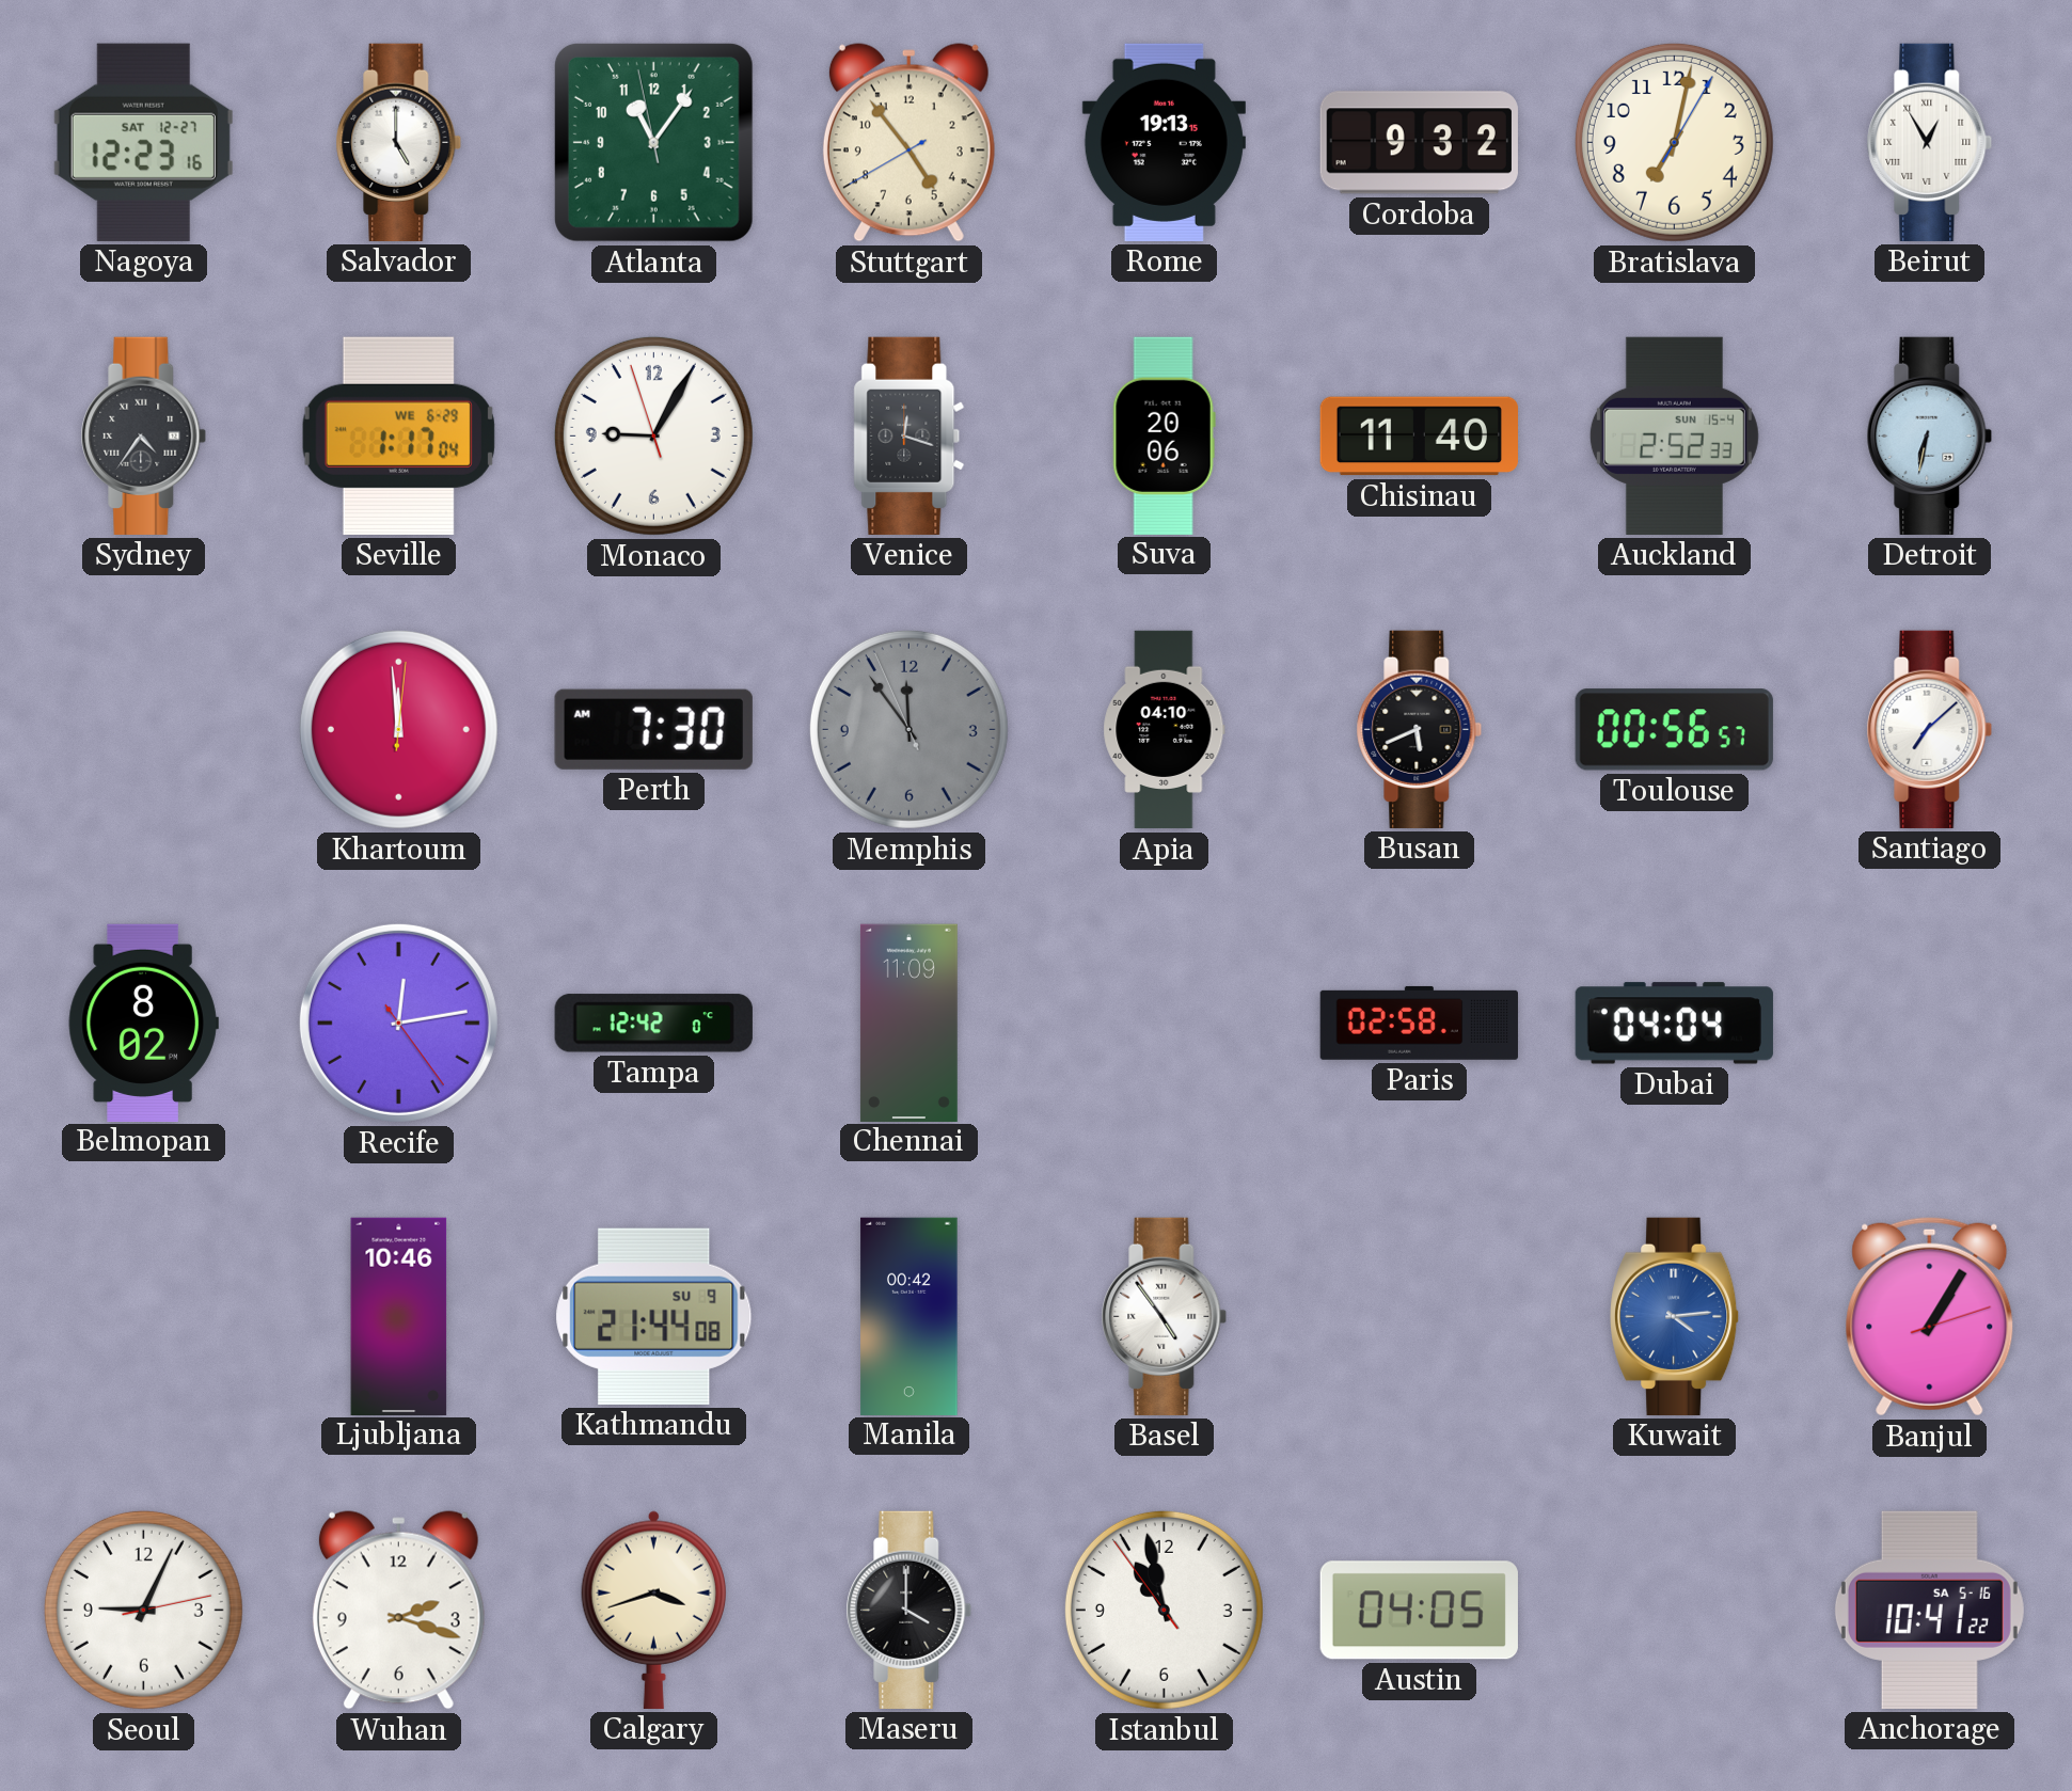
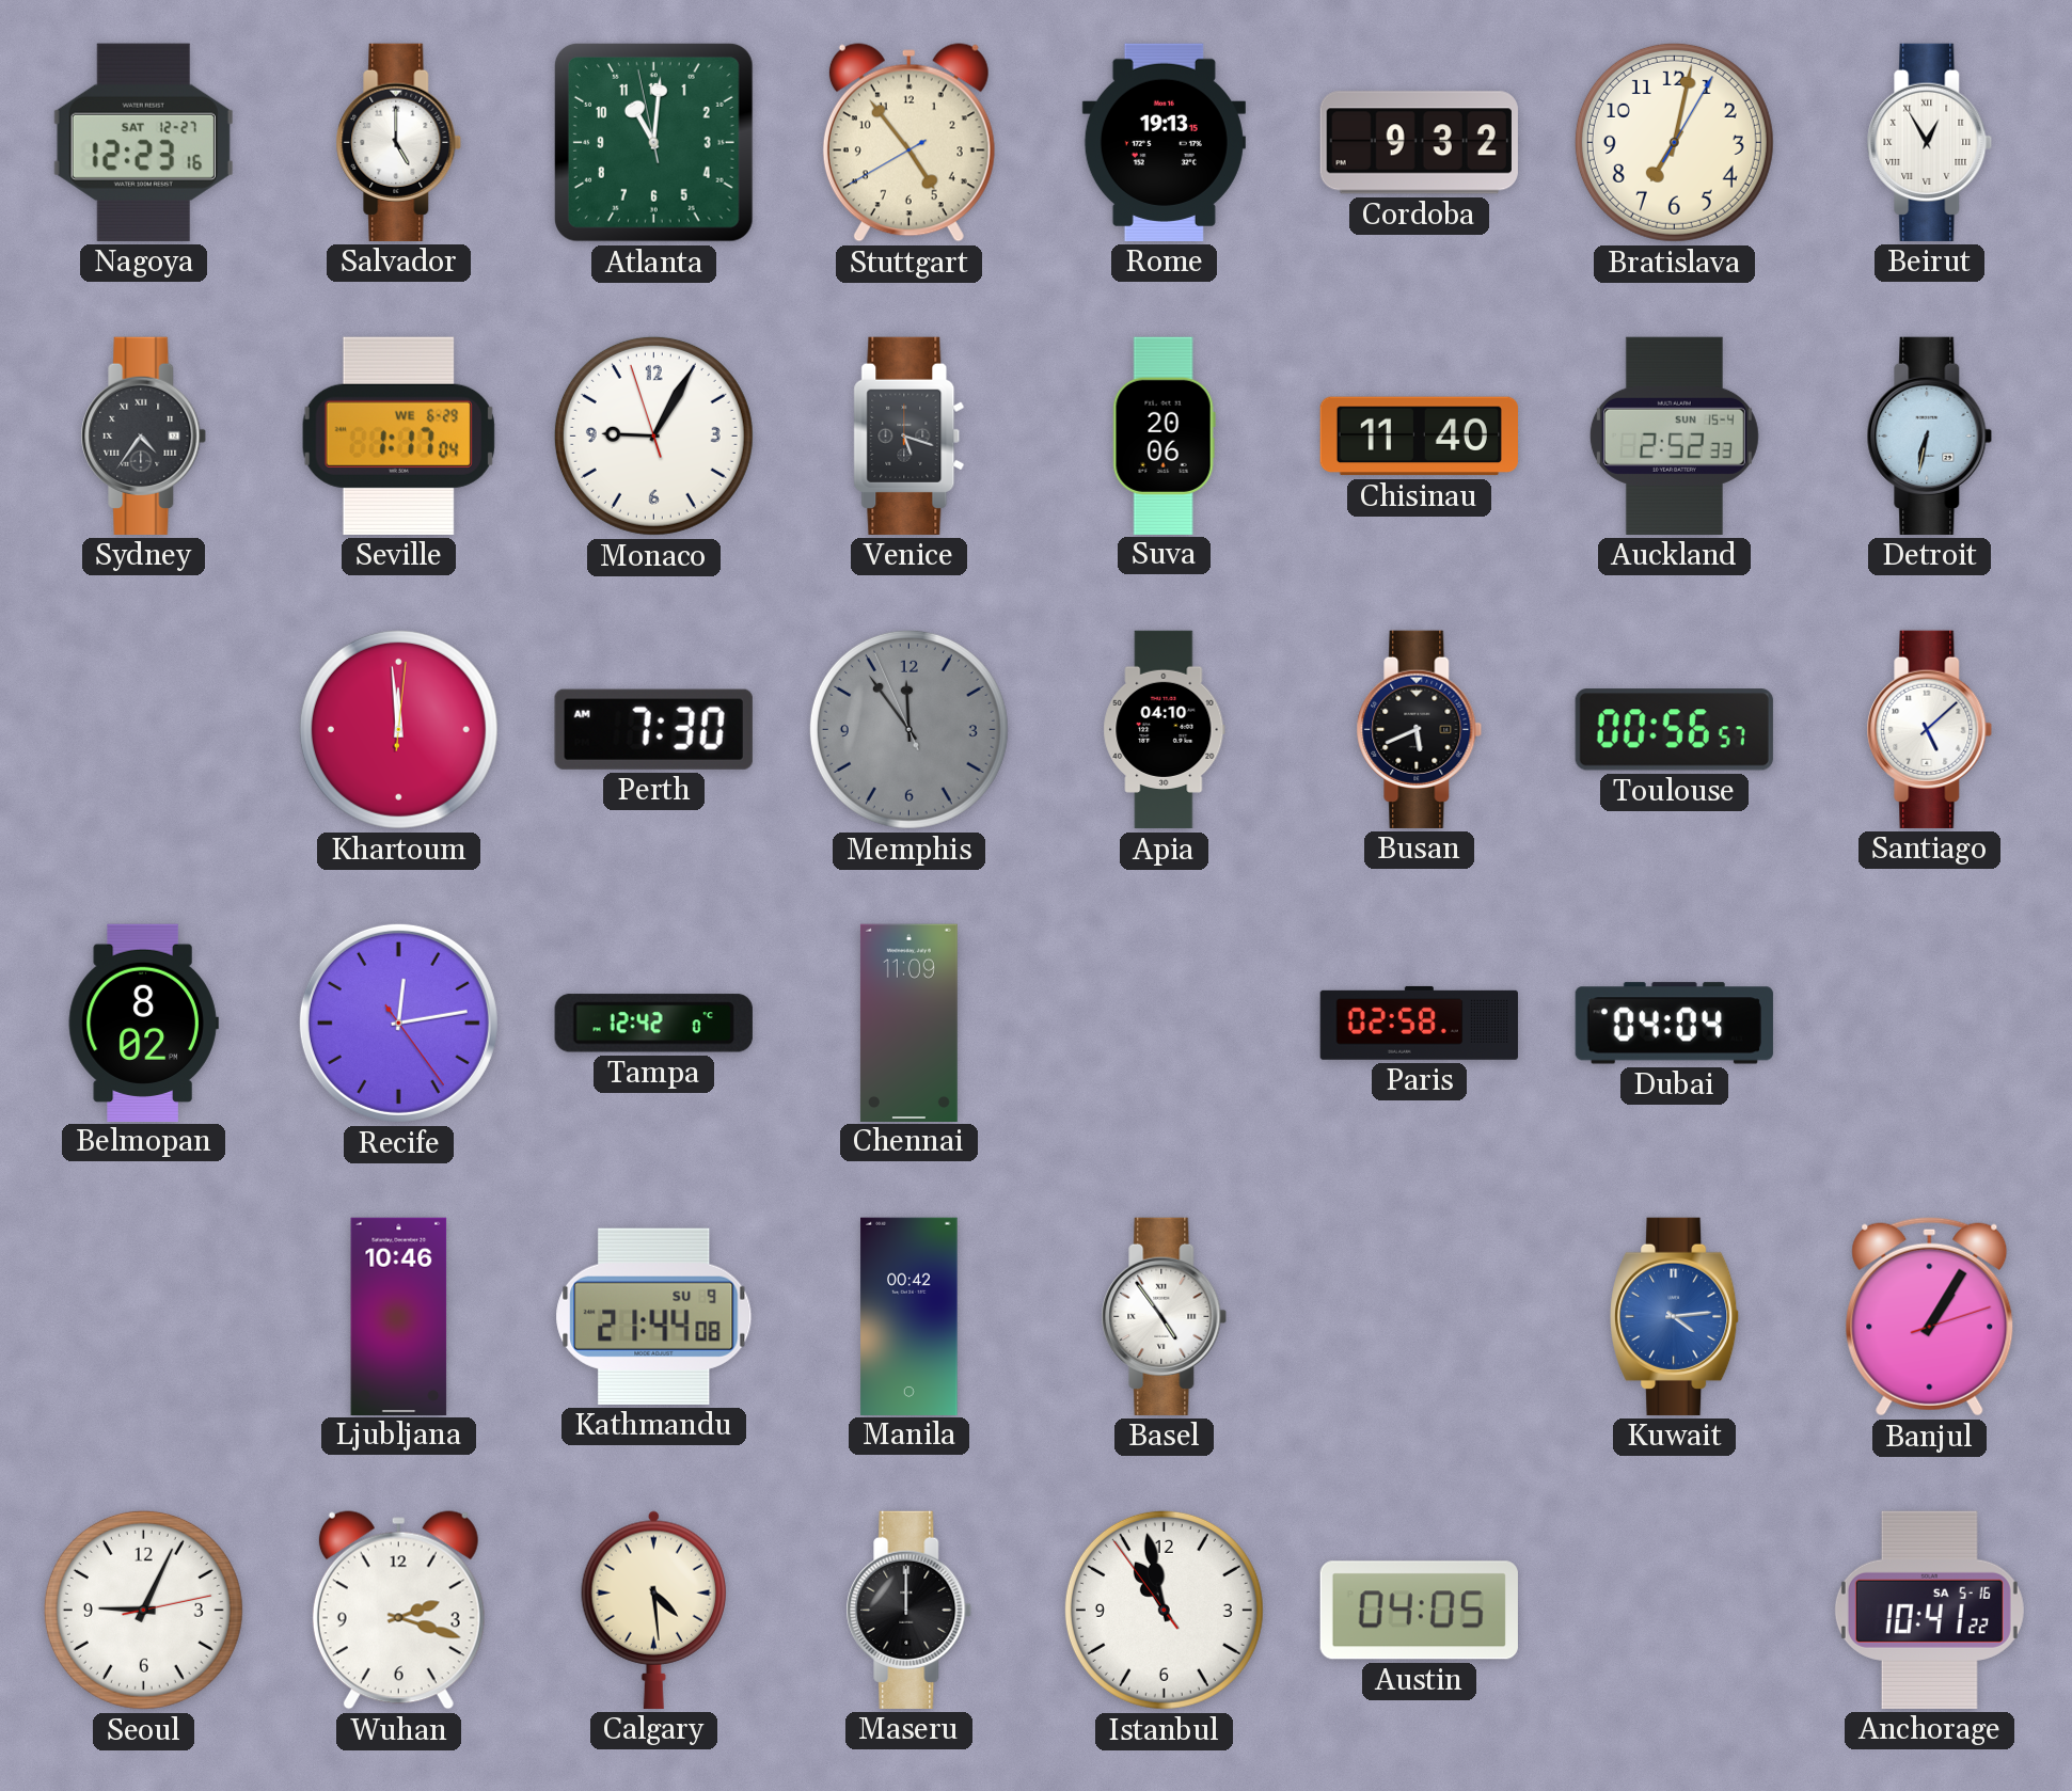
Atlanta: 11:05 -> 11:00
Venice: 12:18 -> 5:18
Santiago: 7:08 -> 5:08
Calgary: 3:42 -> 4:29
Maseru: 4:00 -> 12:00
